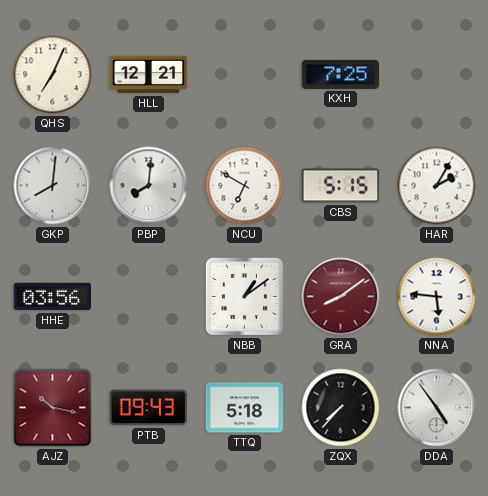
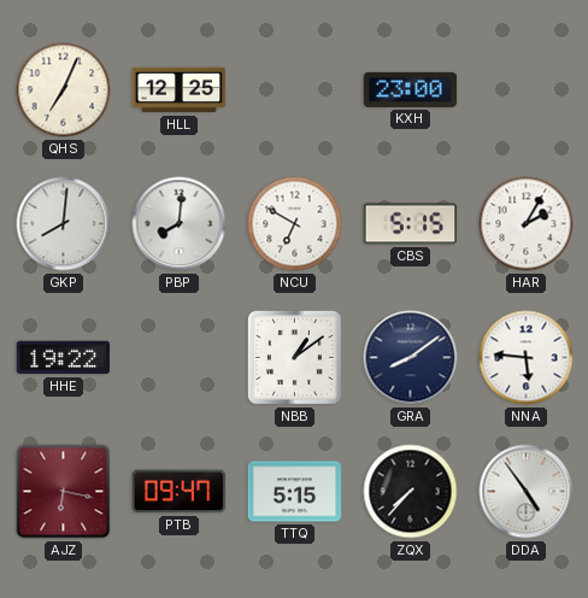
HLL: 12:21 -> 12:25
KXH: 7:25 -> 23:00
HHE: 03:56 -> 19:22
GRA dial: burgundy -> navy
AJZ: 10:17 -> 6:17
PTB: 09:43 -> 09:47
TTQ: 5:18 -> 5:15
